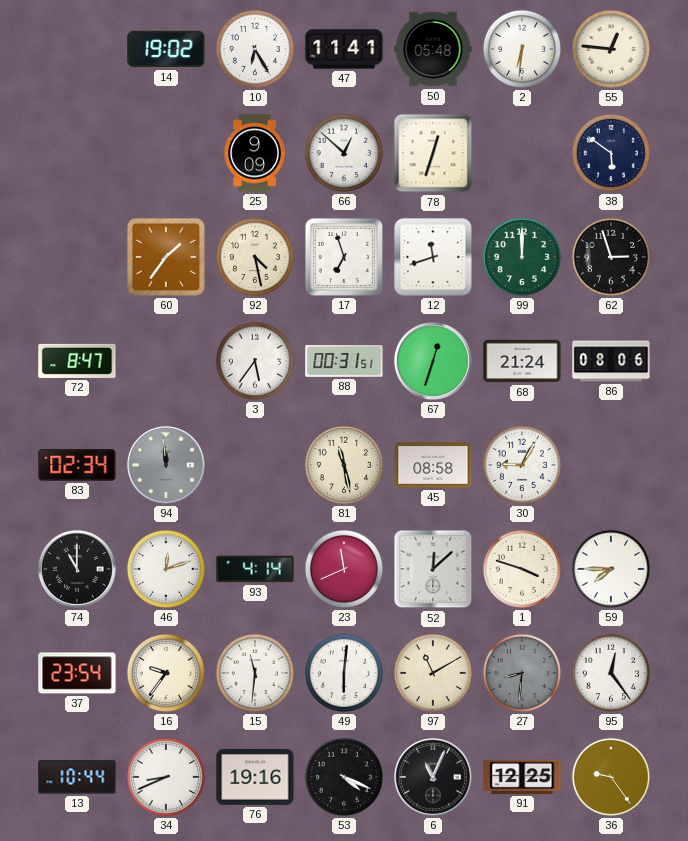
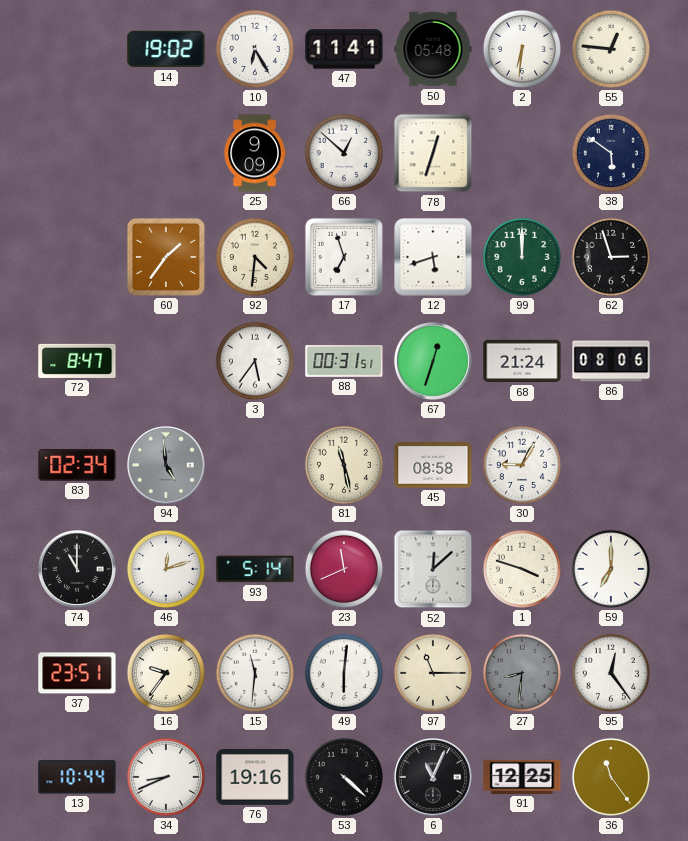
92: 4:28 -> 4:31
12: 11:42 -> 5:42
94: 11:59 -> 4:59
93: 4:14 -> 5:14
59: 7:45 -> 7:00
37: 23:54 -> 23:51
97: 11:10 -> 11:15
53: 4:19 -> 4:22
36: 9:24 -> 11:24
